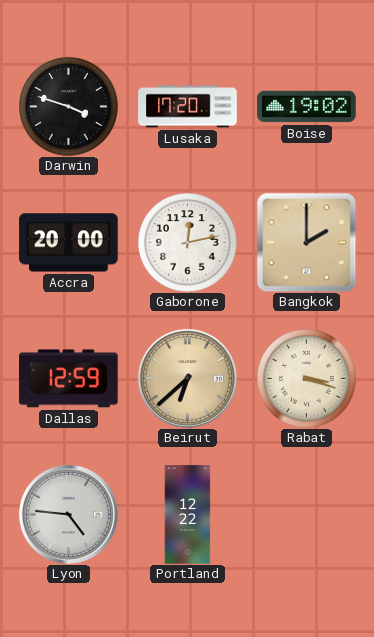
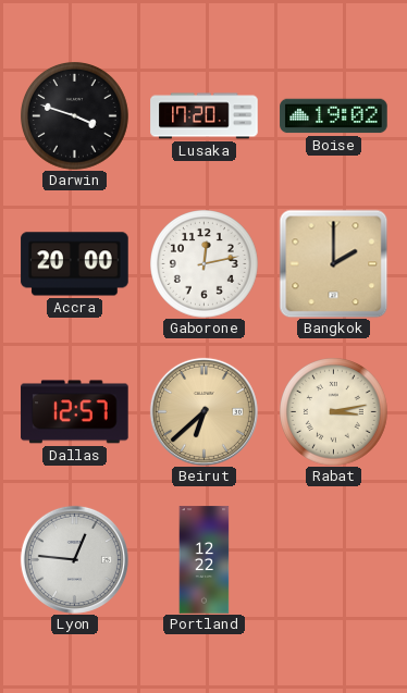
Dallas: 12:59 -> 12:57
Rabat: 3:18 -> 3:13
Lyon: 4:46 -> 12:46
